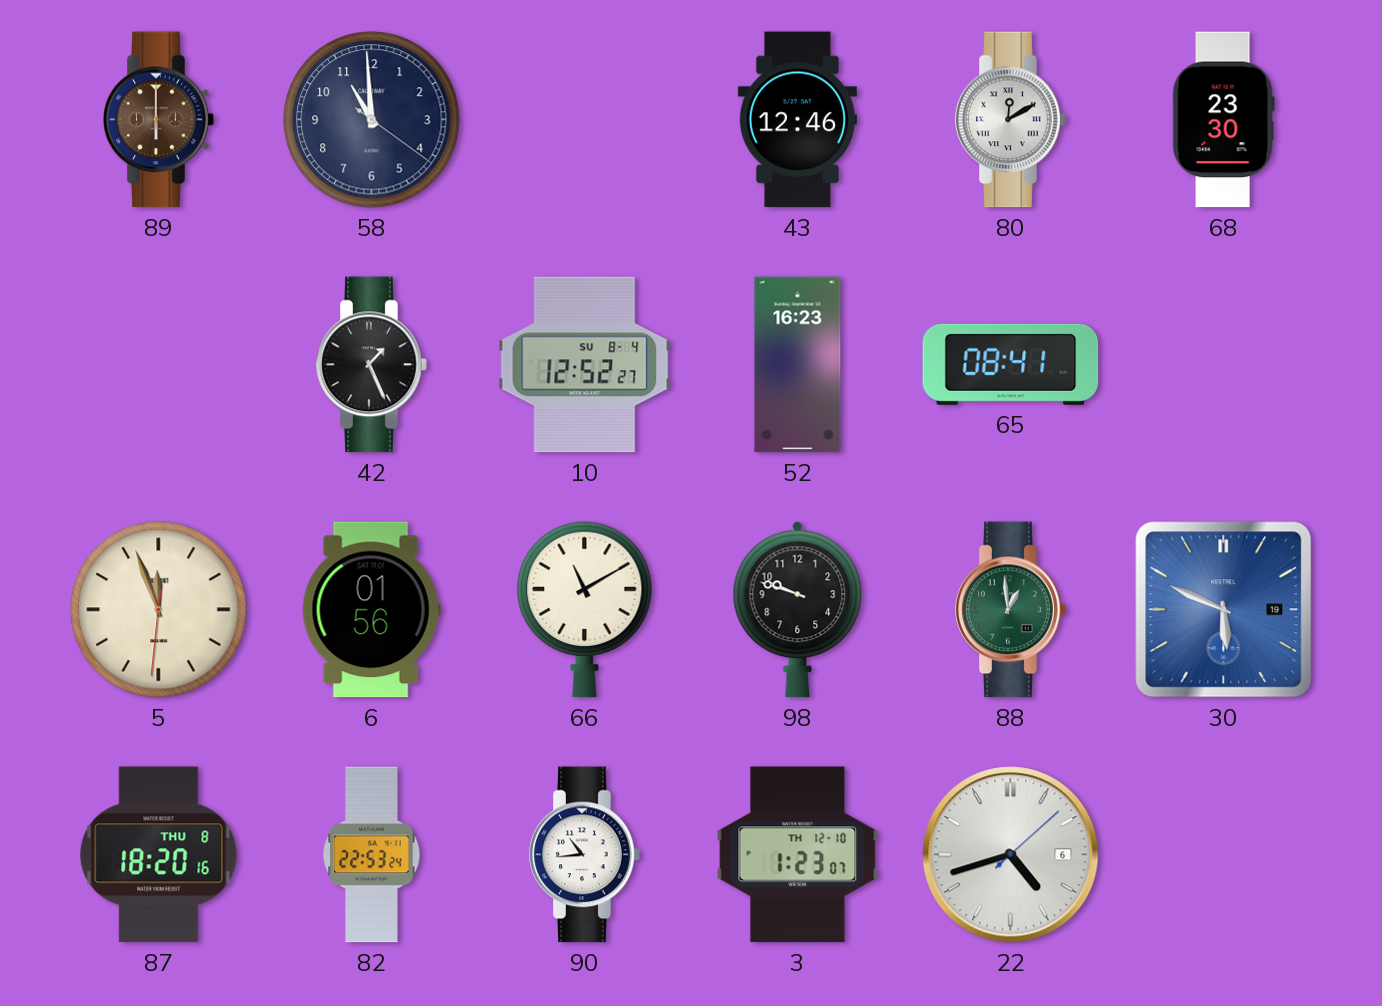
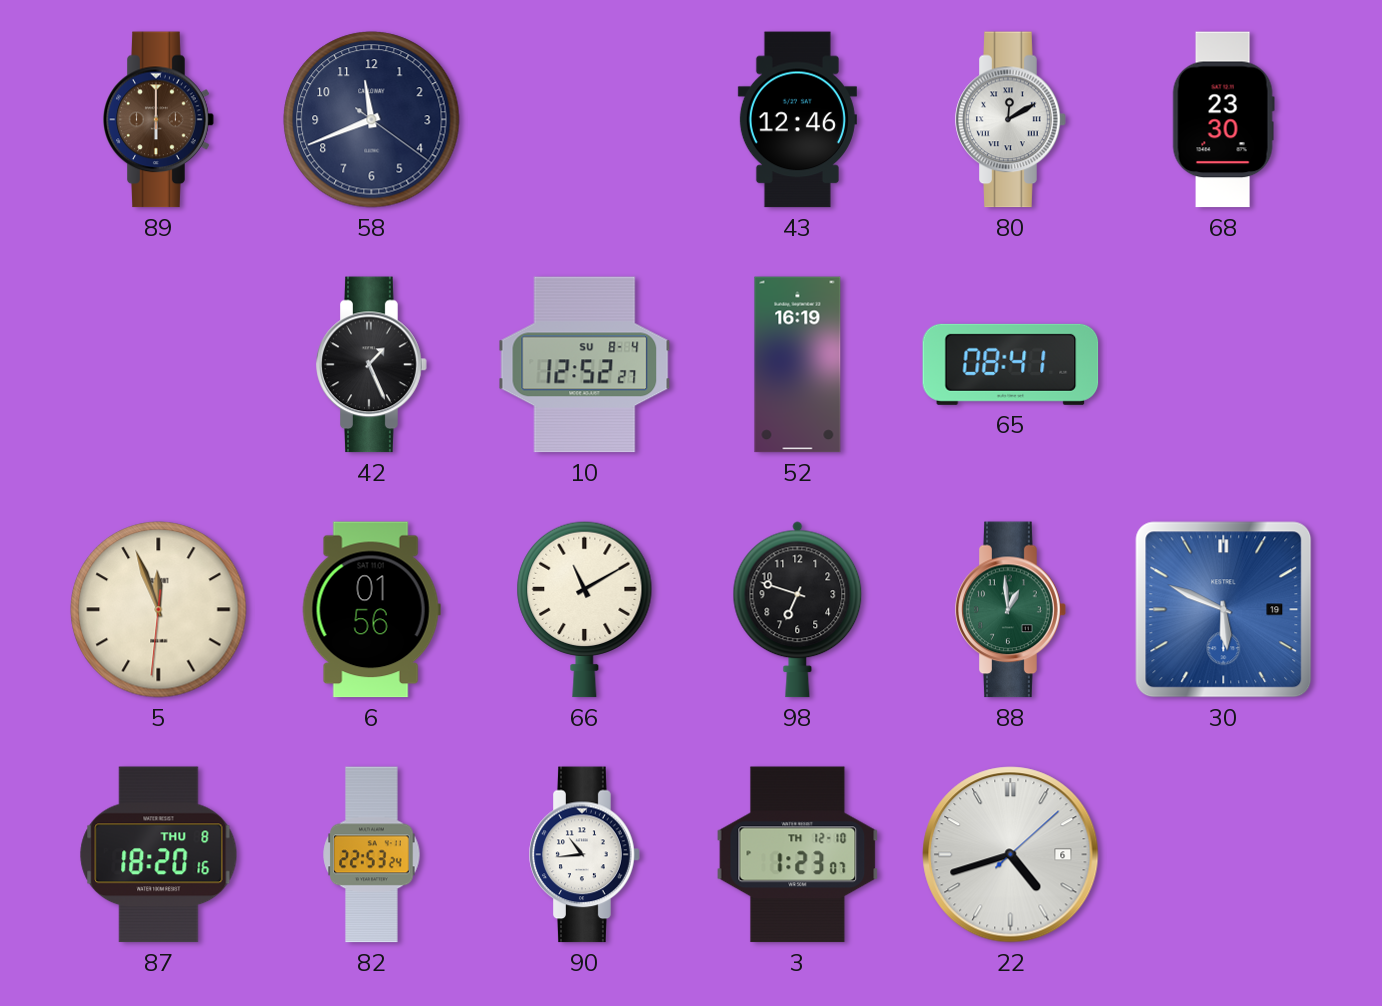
58: 10:59 -> 11:41
52: 16:23 -> 16:19
98: 9:48 -> 6:48
